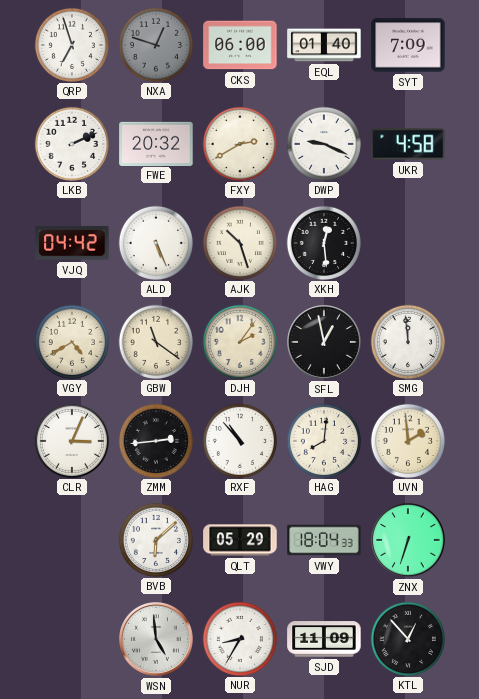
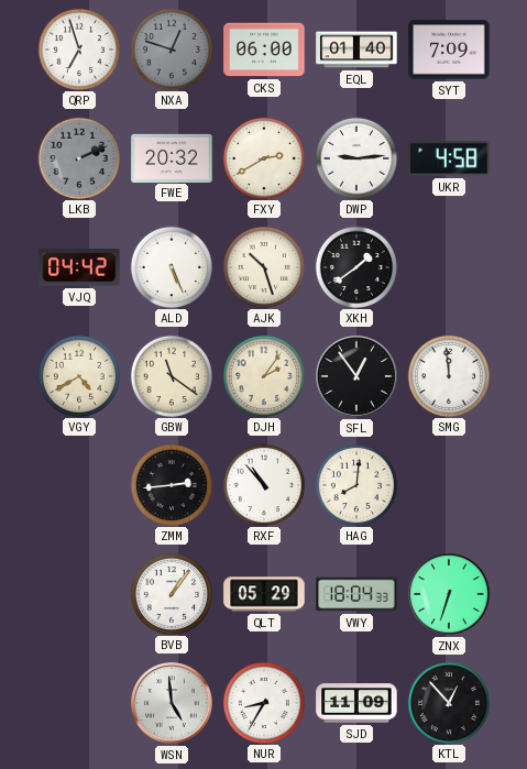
LKB dial: white -> grey
DWP: 9:19 -> 9:14
XKH: 12:29 -> 1:39
SFL: 12:58 -> 12:54
CLR: 3:04 -> none
UVN: 1:59 -> none
BVB: 6:08 -> 1:06
